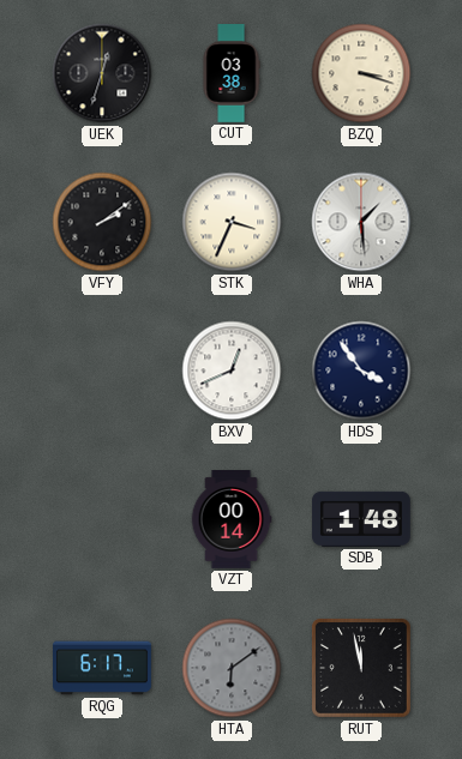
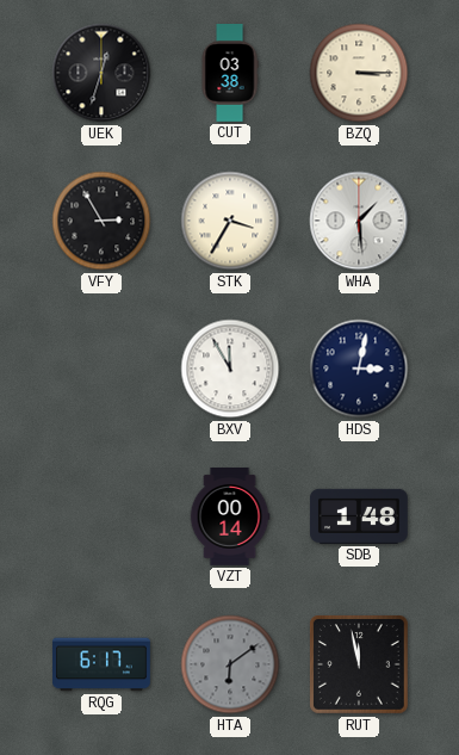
BZQ: 3:18 -> 3:15
VFY: 2:09 -> 2:55
STK: 3:34 -> 3:35
BXV: 12:41 -> 11:55
HDS: 3:54 -> 3:02
